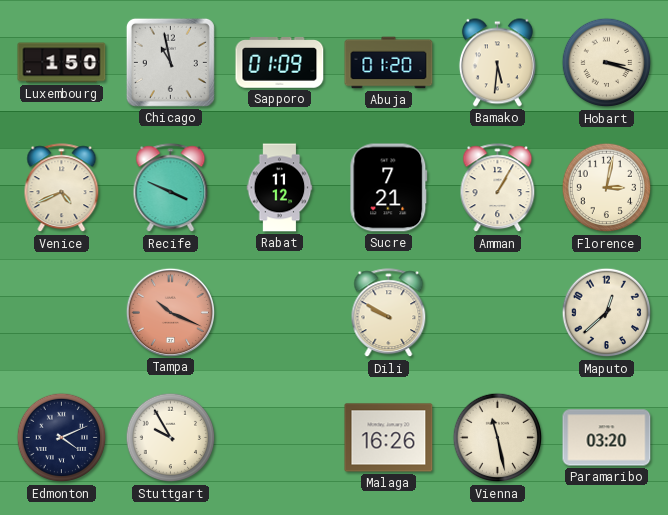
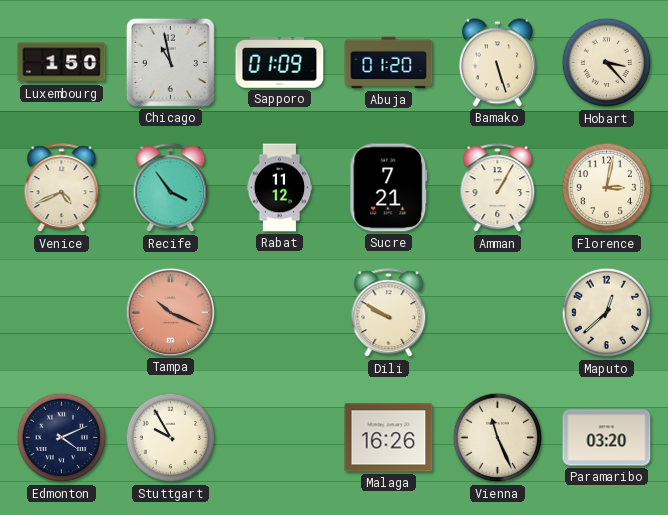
Bamako: 5:31 -> 5:27
Hobart: 3:18 -> 3:23
Recife: 3:49 -> 3:54
Vienna: 11:28 -> 11:26
